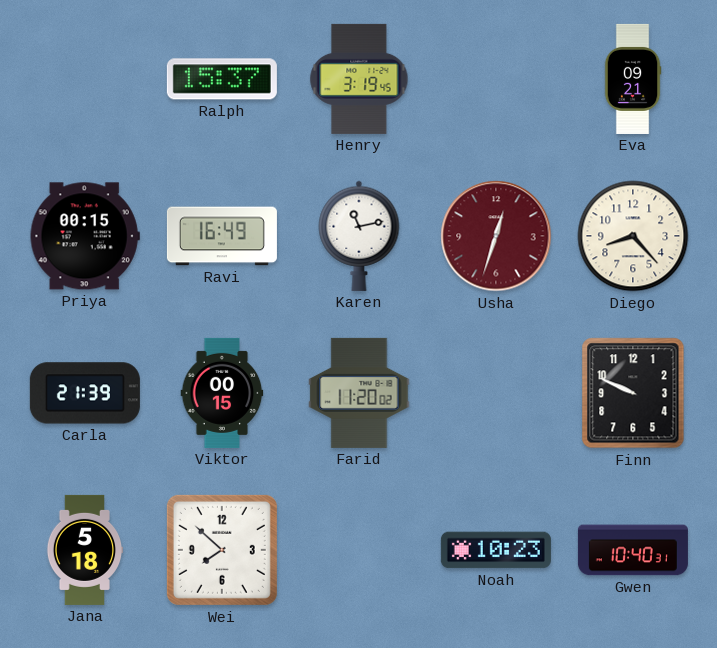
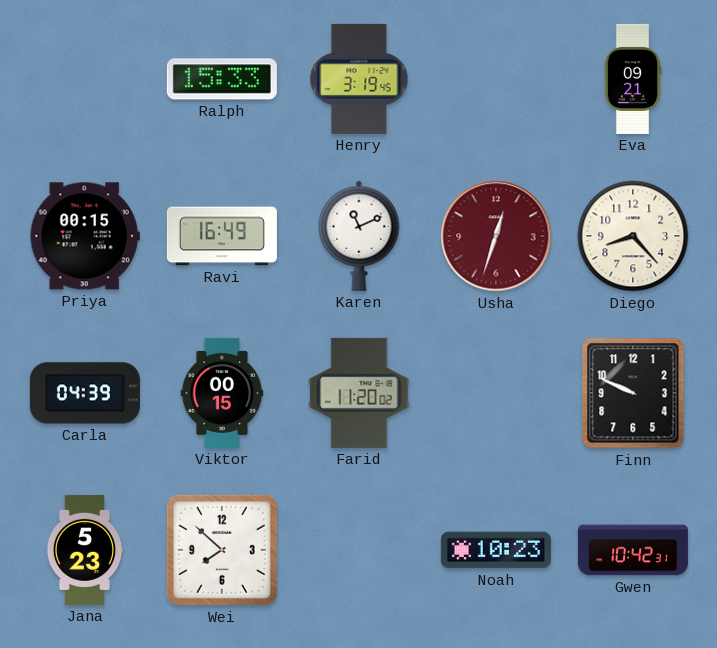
Ralph: 15:37 -> 15:33
Karen: 11:13 -> 11:11
Carla: 21:39 -> 04:39
Jana: 5:18 -> 5:23
Gwen: 10:40 -> 10:42
